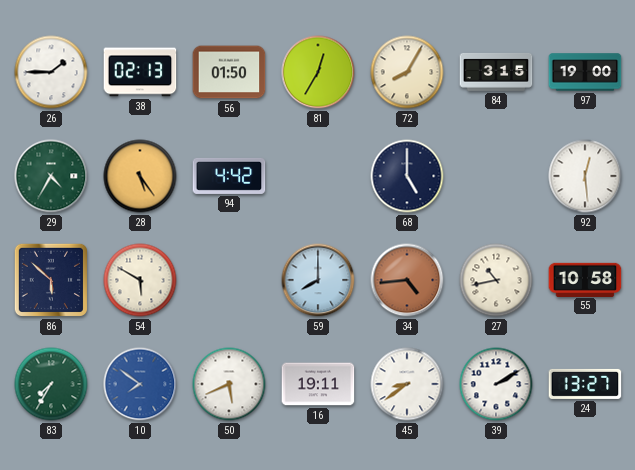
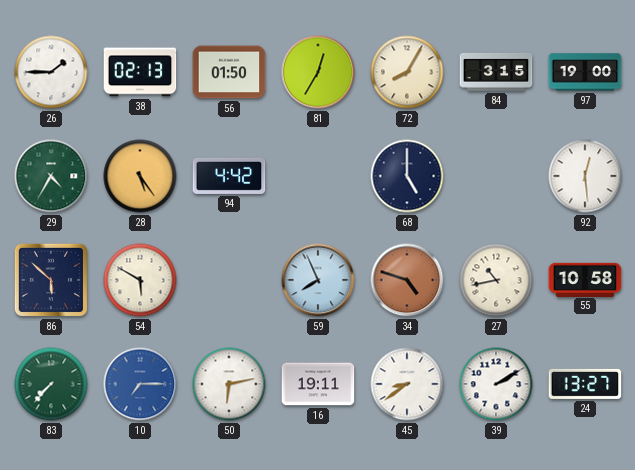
59: 8:00 -> 7:56
34: 4:44 -> 4:48
83: 7:35 -> 7:37
10: 7:51 -> 7:15
50: 5:41 -> 6:13
